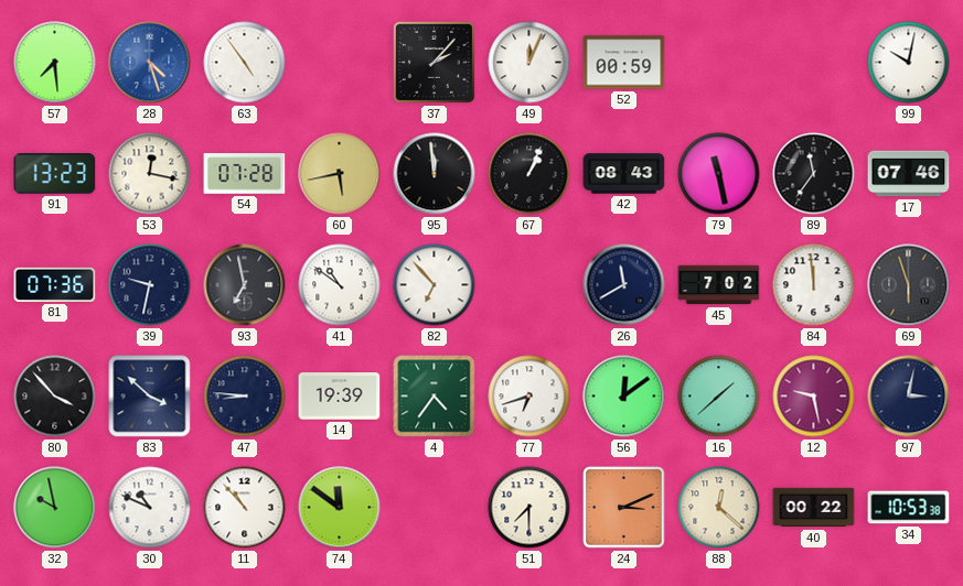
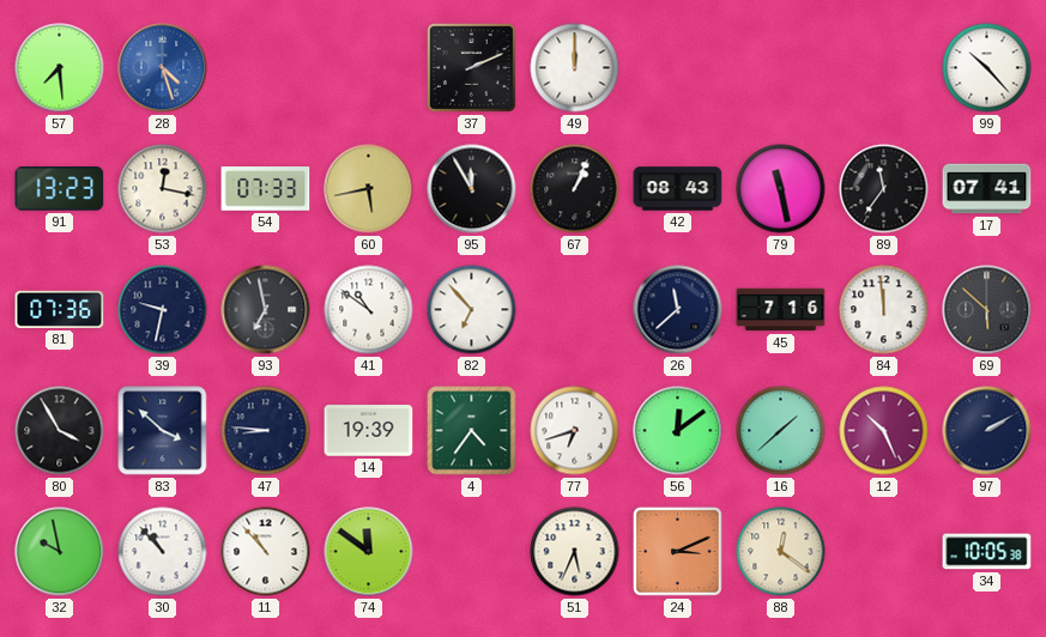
63: 4:54 -> none
37: 2:07 -> 2:11
49: 12:04 -> 12:00
52: 00:59 -> none
99: 10:02 -> 10:23
54: 07:28 -> 07:33
95: 11:59 -> 11:55
17: 07:46 -> 07:41
26: 11:40 -> 11:38
45: 7:02 -> 7:16
69: 5:57 -> 5:52
80: 3:53 -> 3:55
12: 9:28 -> 10:26
97: 3:02 -> 2:10
30: 10:49 -> 10:53
51: 7:30 -> 5:34
88: 12:22 -> 12:21
40: 00:22 -> none
34: 10:53 -> 10:05
